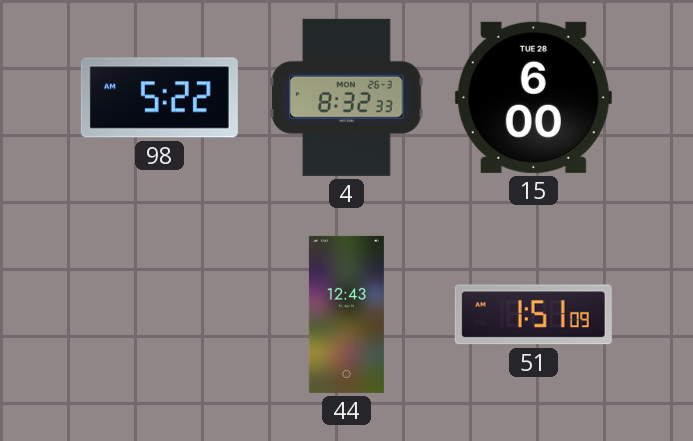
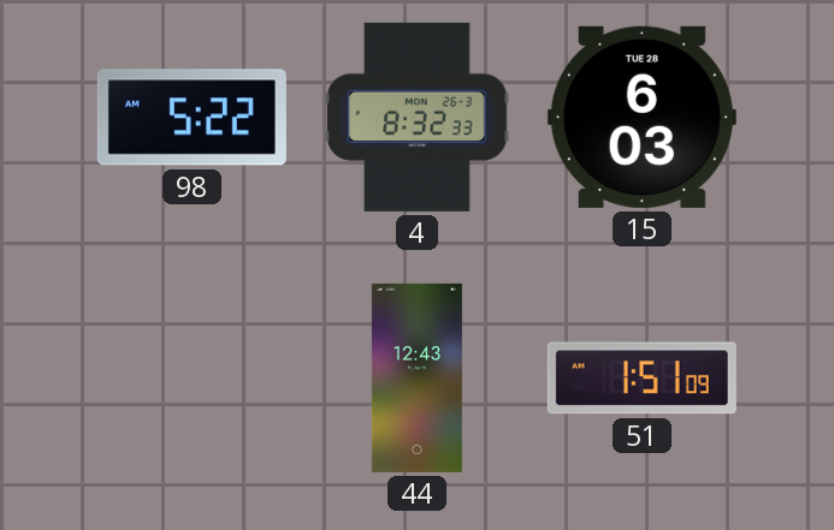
15: 6:00 -> 6:03
